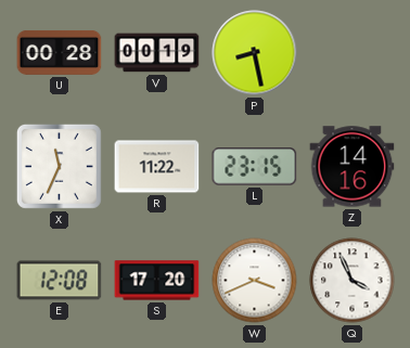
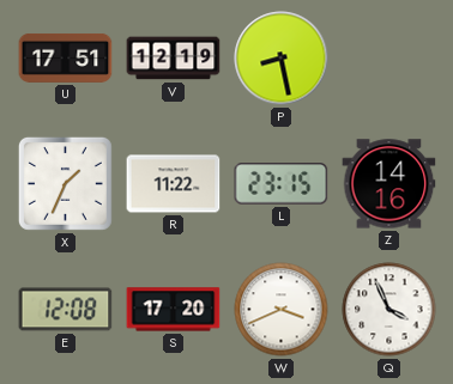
U: 00:28 -> 17:51
V: 00:19 -> 12:19
X: 11:34 -> 1:34
